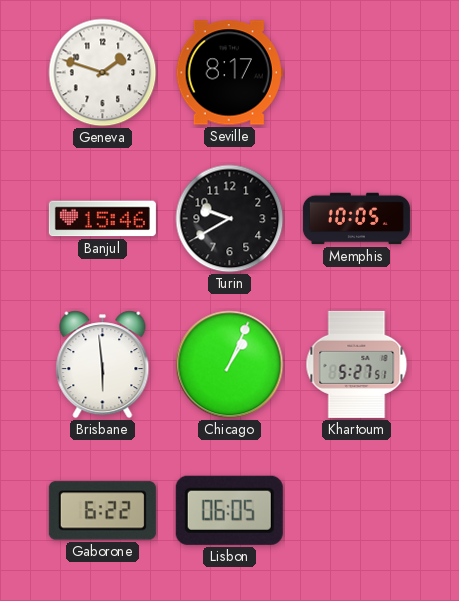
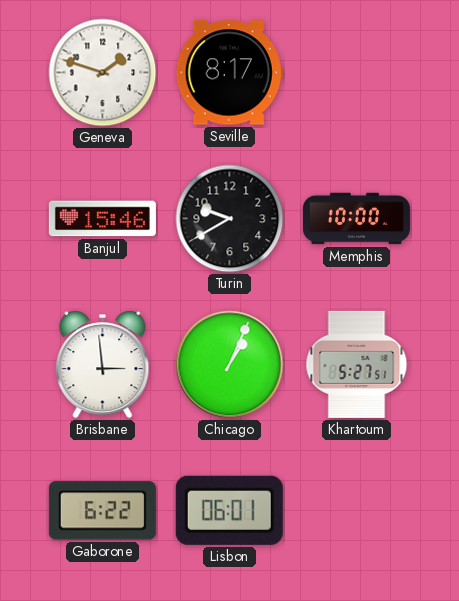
Memphis: 10:05 -> 10:00
Brisbane: 5:59 -> 2:59
Lisbon: 06:05 -> 06:01
